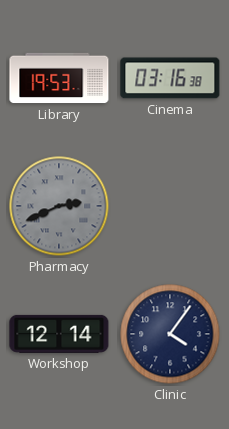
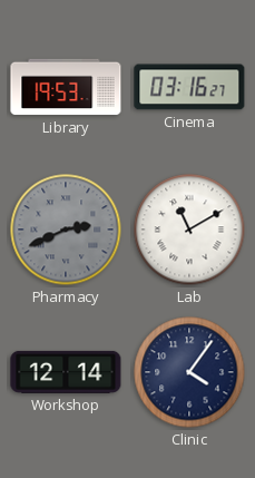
Cinema: 03:16:38 -> 03:16:27
Lab: none -> 11:10
